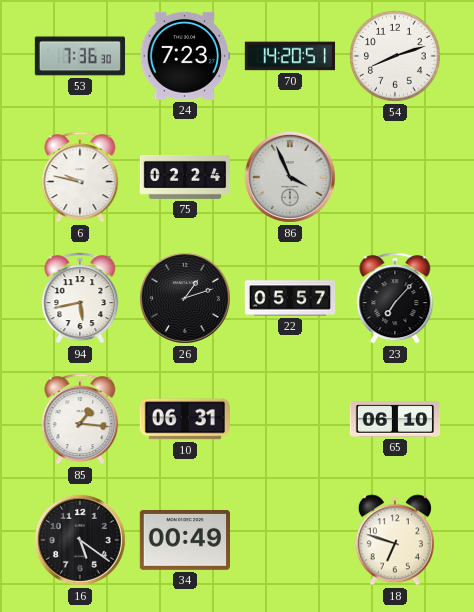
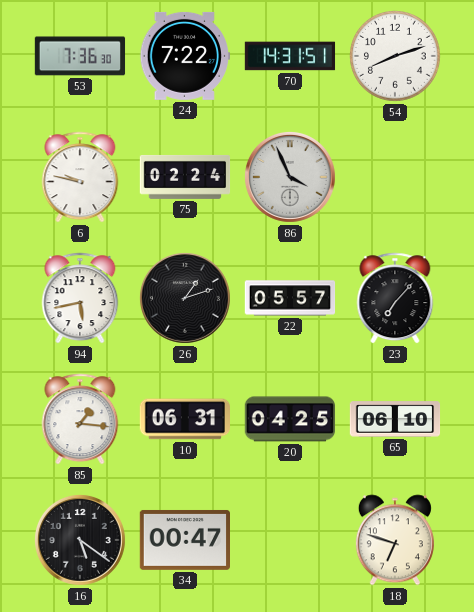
24: 7:23 -> 7:22
70: 14:20 -> 14:31
20: none -> 04:25
34: 00:49 -> 00:47
